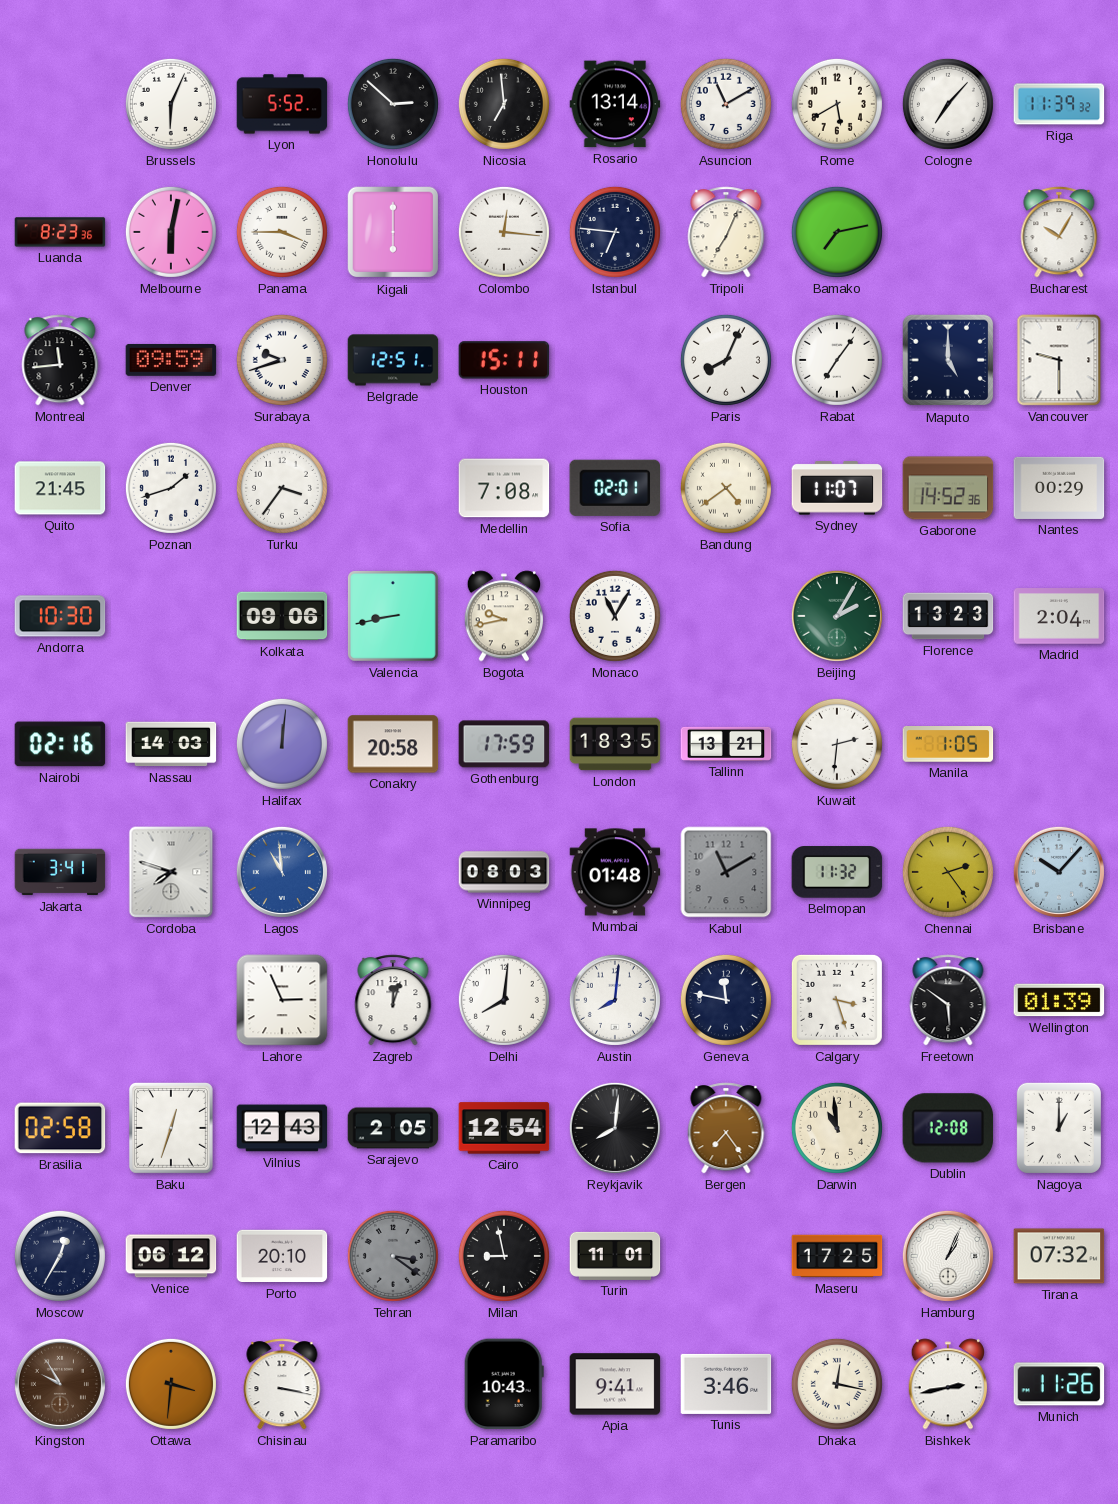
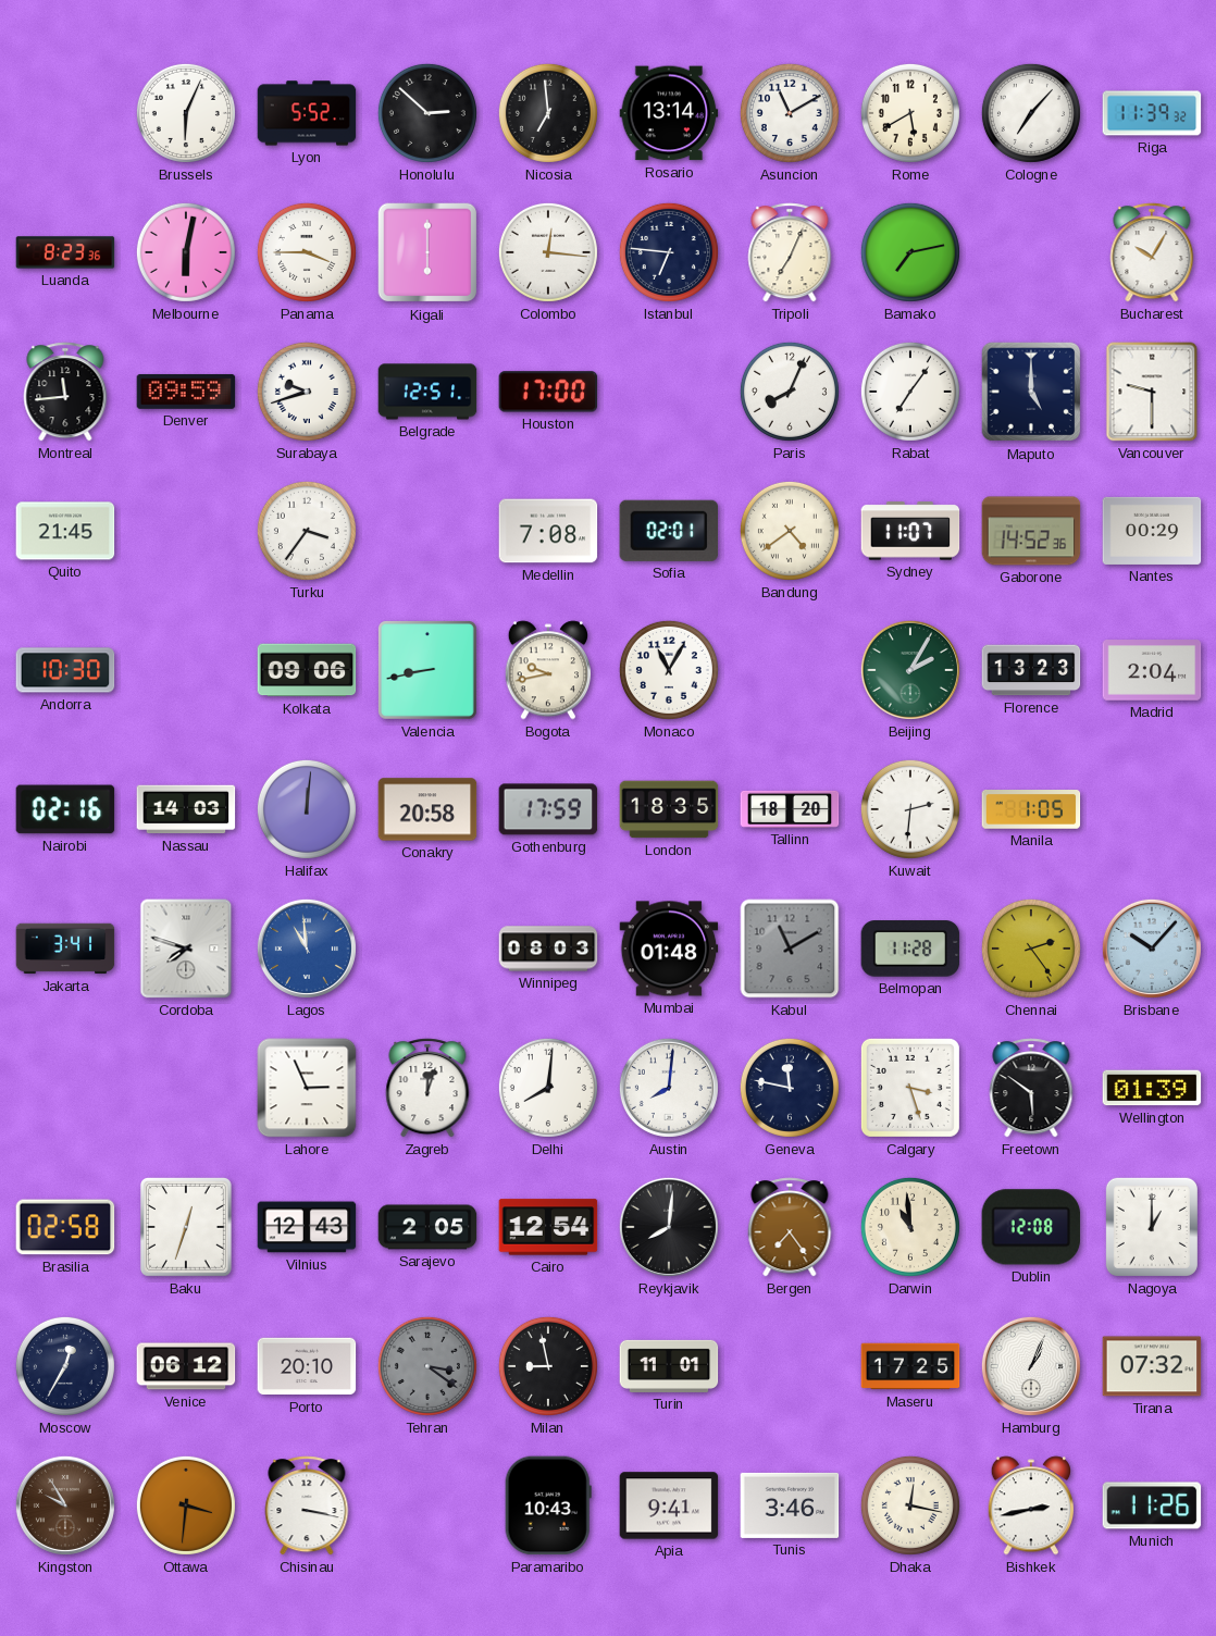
Houston: 15:11 -> 17:00
Poznan: 1:42 -> none
Tallinn: 13:21 -> 18:20
Belmopan: 11:32 -> 11:28
